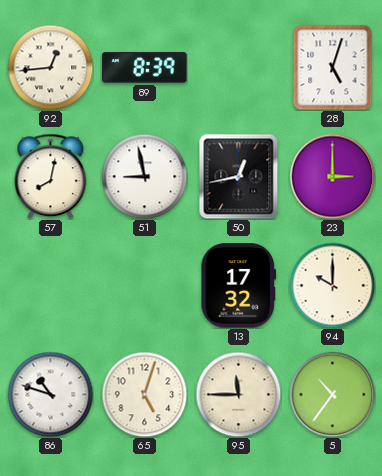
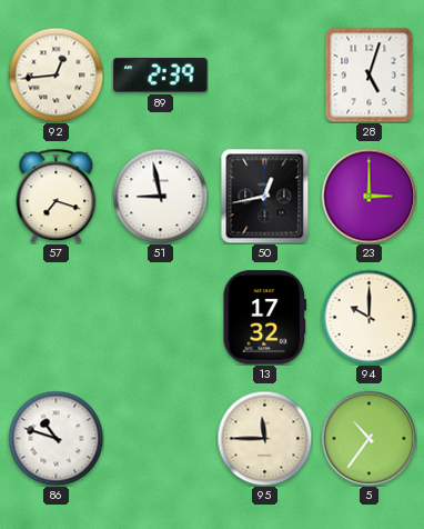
89: 8:39 -> 2:39
57: 8:02 -> 7:18
65: 5:03 -> none
